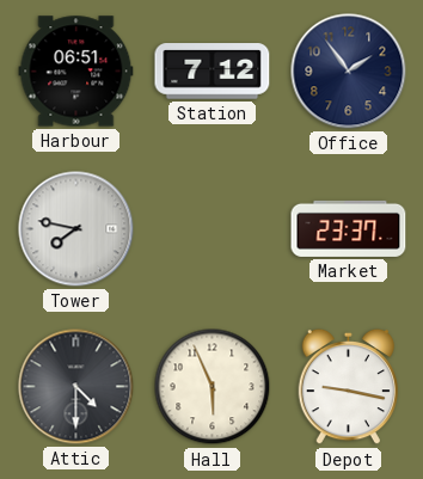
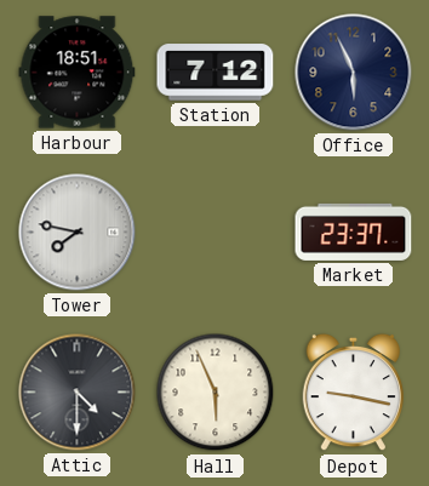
Harbour: 06:51 -> 18:51
Office: 1:54 -> 5:56
